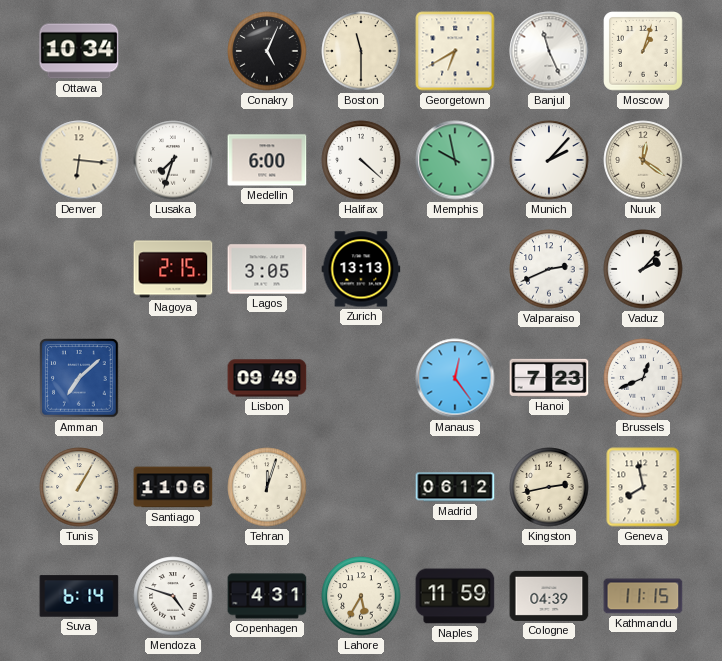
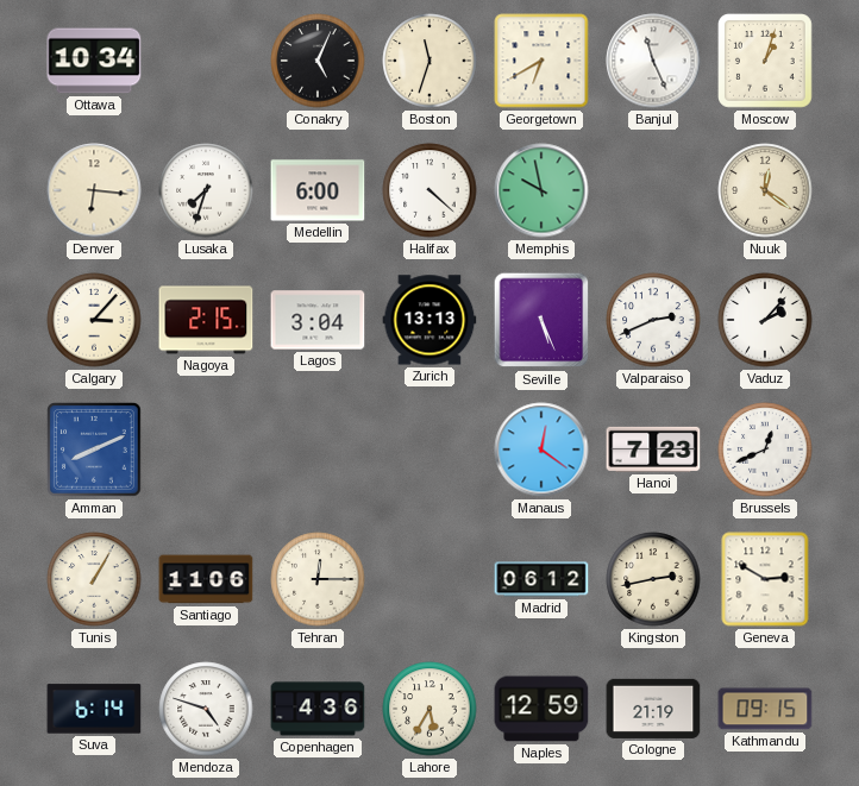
Boston: 11:30 -> 11:33
Munich: 2:07 -> none
Calgary: none -> 3:07
Lagos: 3:05 -> 3:04
Seville: none -> 5:26
Amman: 7:08 -> 8:11
Lisbon: 09:49 -> none
Manaus: 12:24 -> 12:21
Tehran: 12:03 -> 12:15
Geneva: 7:58 -> 2:50
Copenhagen: 4:31 -> 4:36
Naples: 11:59 -> 12:59
Cologne: 04:39 -> 21:19
Kathmandu: 11:15 -> 09:15
